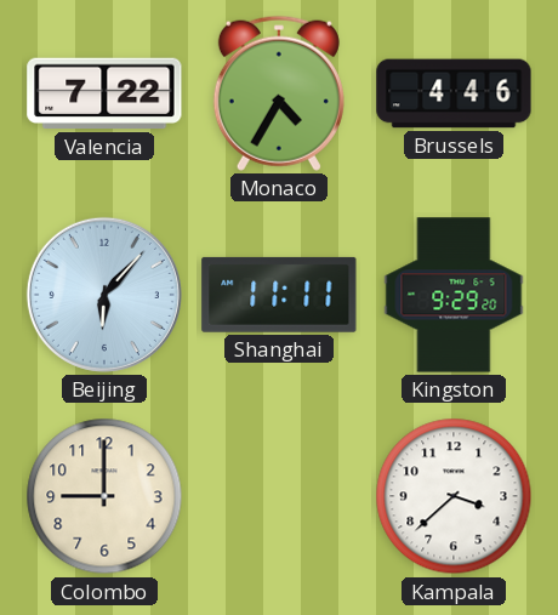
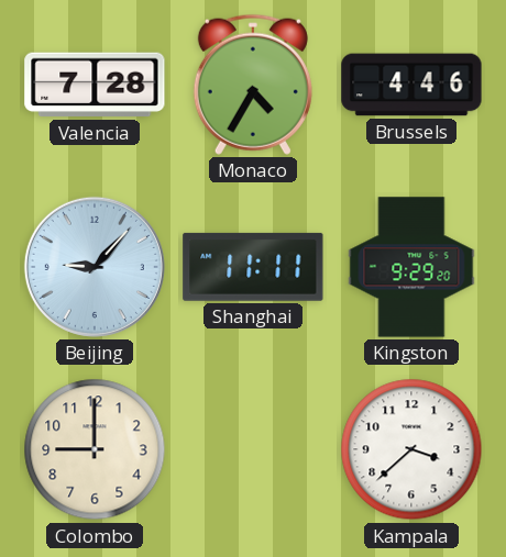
Valencia: 7:22 -> 7:28
Beijing: 6:07 -> 9:07
